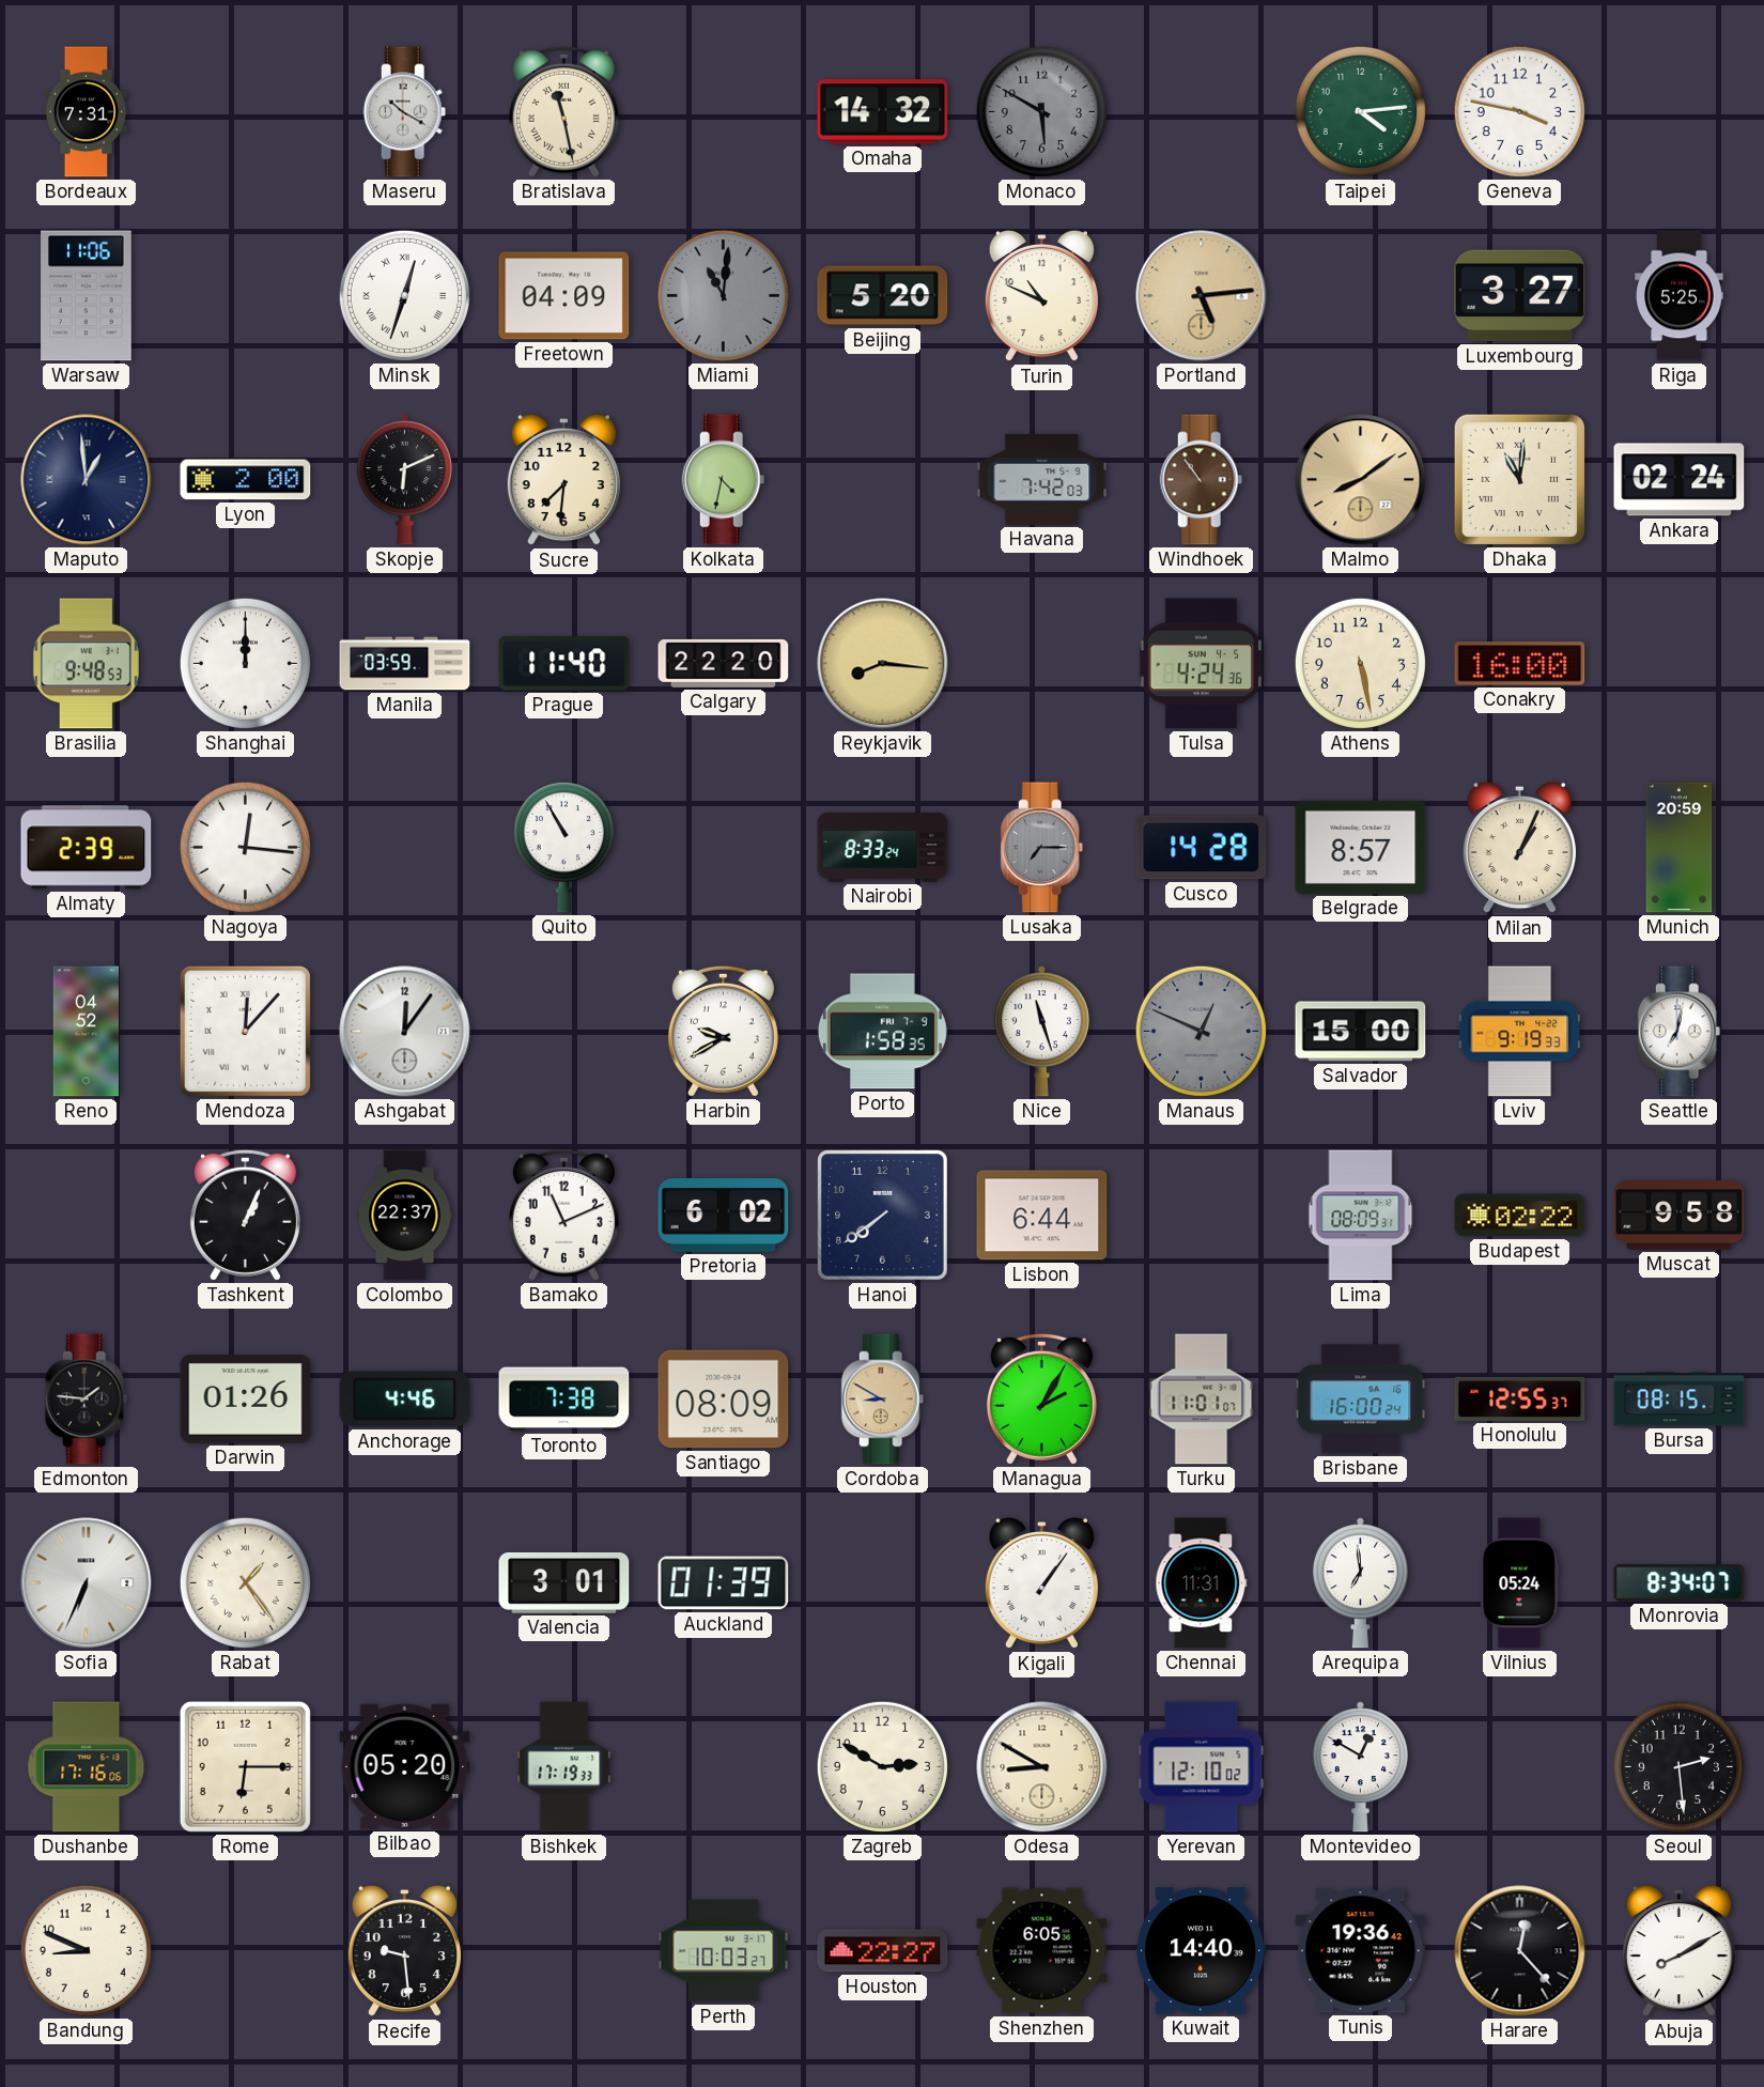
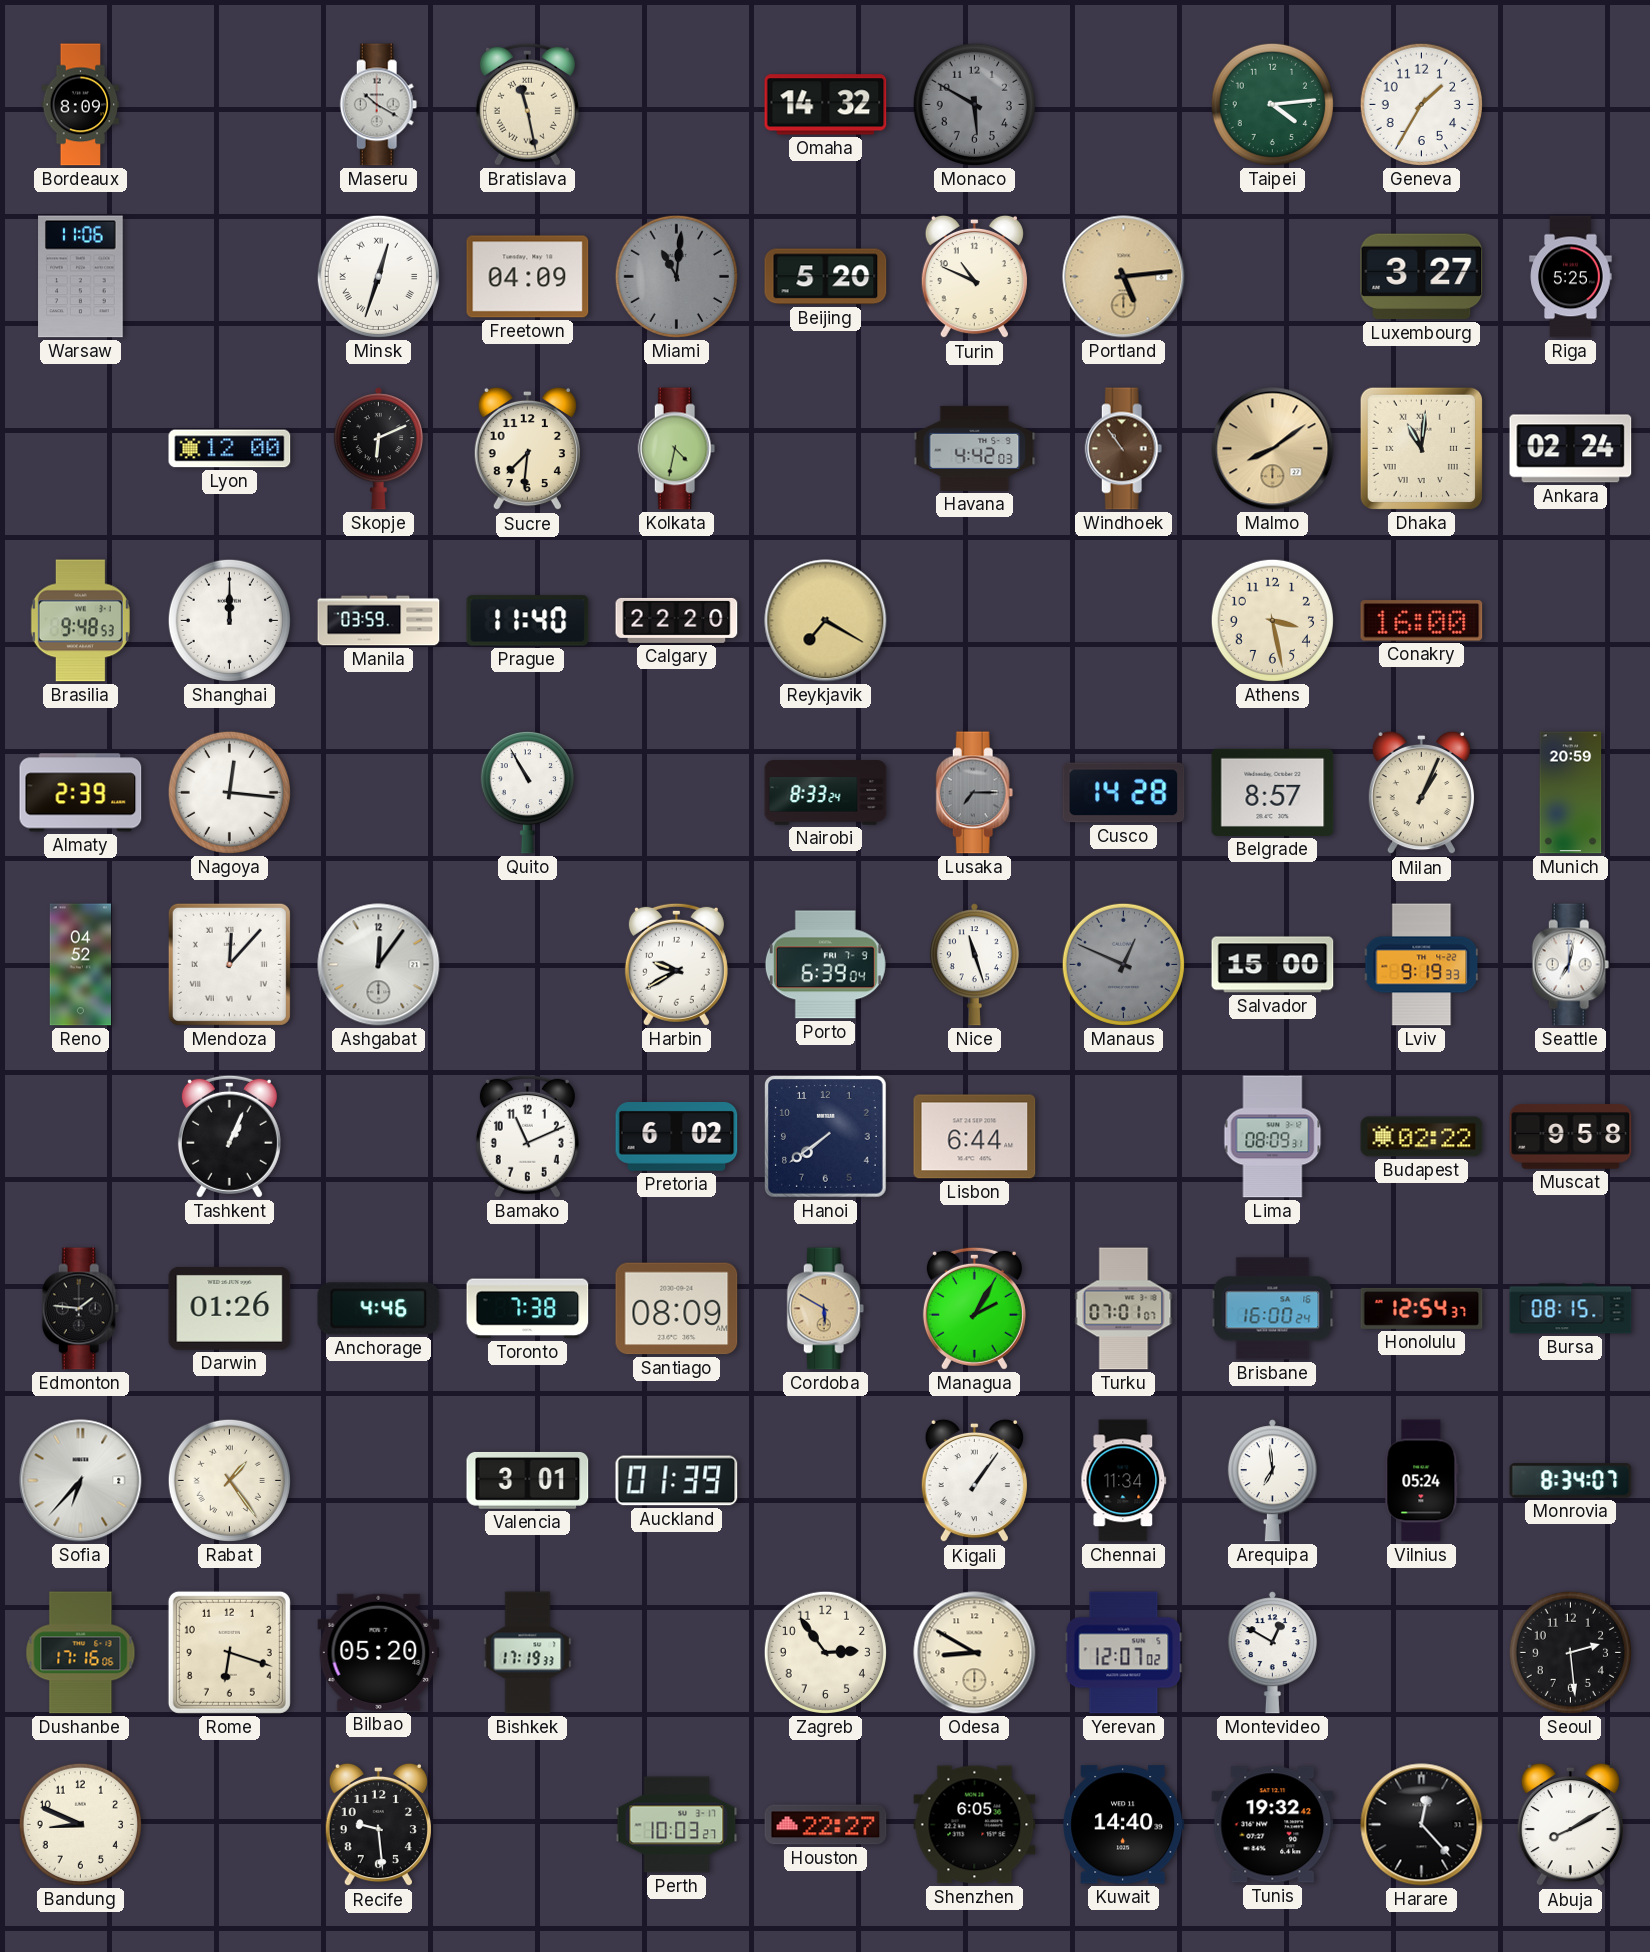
Bordeaux: 7:31 -> 8:09
Geneva: 3:47 -> 1:35
Maputo: 12:59 -> none
Lyon: 2:00 -> 12:00
Havana: 7:42 -> 4:42
Reykjavik: 8:16 -> 7:20
Tulsa: 4:24 -> none
Athens: 5:28 -> 3:28
Porto: 1:58 -> 6:39
Colombo: 22:37 -> none
Cordoba: 8:50 -> 5:50
Turku: 11:01 -> 07:01
Honolulu: 12:55 -> 12:54
Sofia: 6:34 -> 6:37
Chennai: 11:31 -> 11:34
Rome: 6:15 -> 6:18
Zagreb: 2:50 -> 2:54
Yerevan: 12:10 -> 12:07
Tunis: 19:36 -> 19:32
